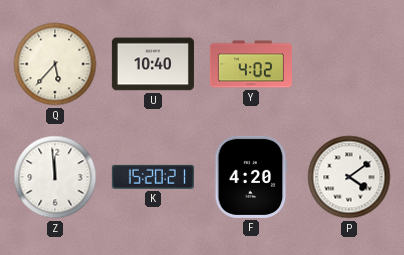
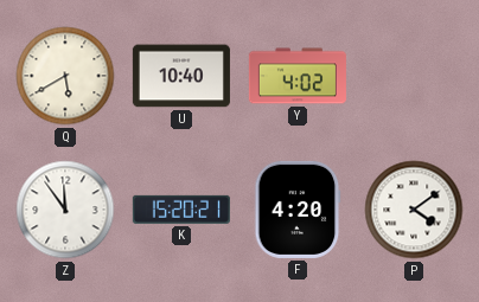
Q: 5:37 -> 5:40
Z: 11:59 -> 11:54
